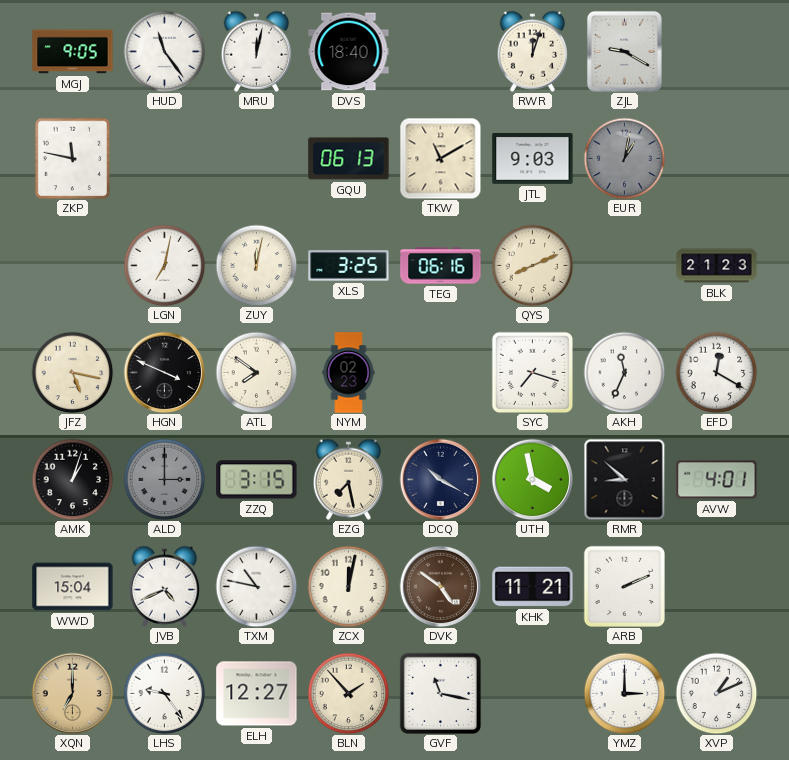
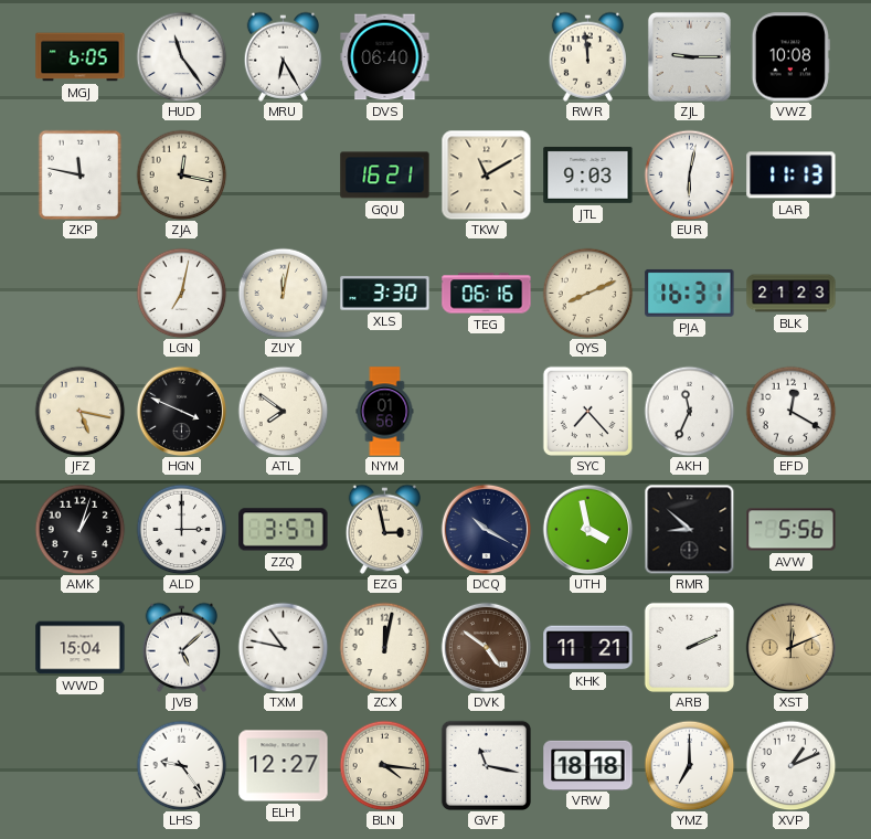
MGJ: 9:05 -> 6:05
MRU: 12:02 -> 6:25
DVS: 18:40 -> 06:40
RWR: 12:03 -> 11:59
ZJL: 9:20 -> 9:15
VWZ: none -> 10:08
ZJA: none -> 12:17
GQU: 06:13 -> 16:21
EUR: 1:02 -> 6:02
EUR dial: grey -> white
LAR: none -> 11:13
XLS: 3:25 -> 3:30
PJA: none -> 16:31
NYM: 02:23 -> 01:56
SYC: 7:18 -> 7:23
ALD dial: grey -> white
ZZQ: 3:15 -> 3:57
EZG: 7:28 -> 2:58
AVW: 4:01 -> 5:56
JVB: 4:41 -> 5:08
XST: none -> 12:11
XQN: 7:00 -> none
BLN: 1:53 -> 4:16
VRW: none -> 18:18
YMZ: 3:00 -> 7:00
